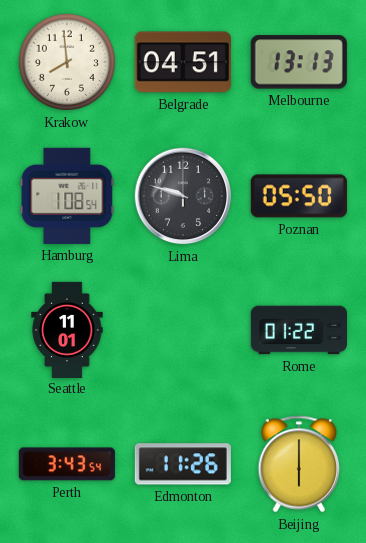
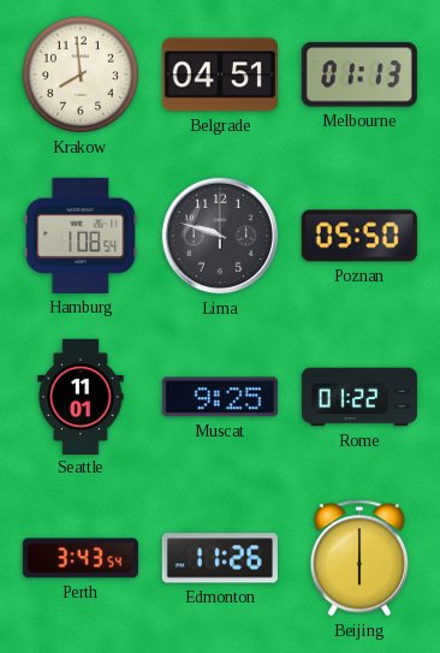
Melbourne: 13:13 -> 01:13
Muscat: none -> 9:25
